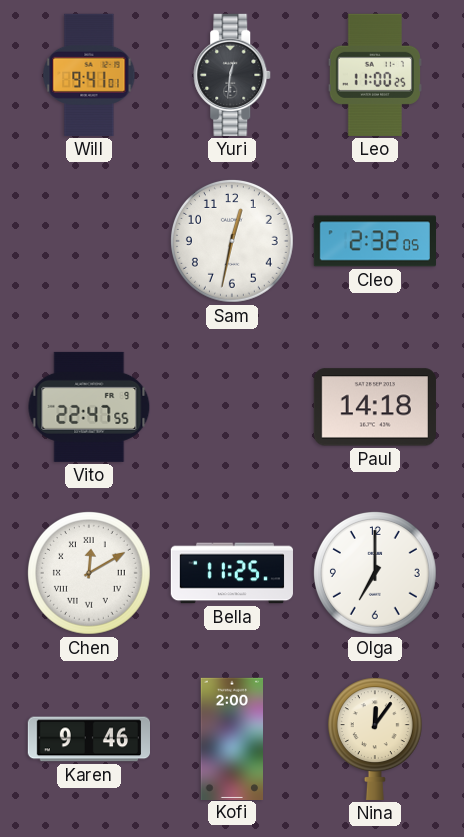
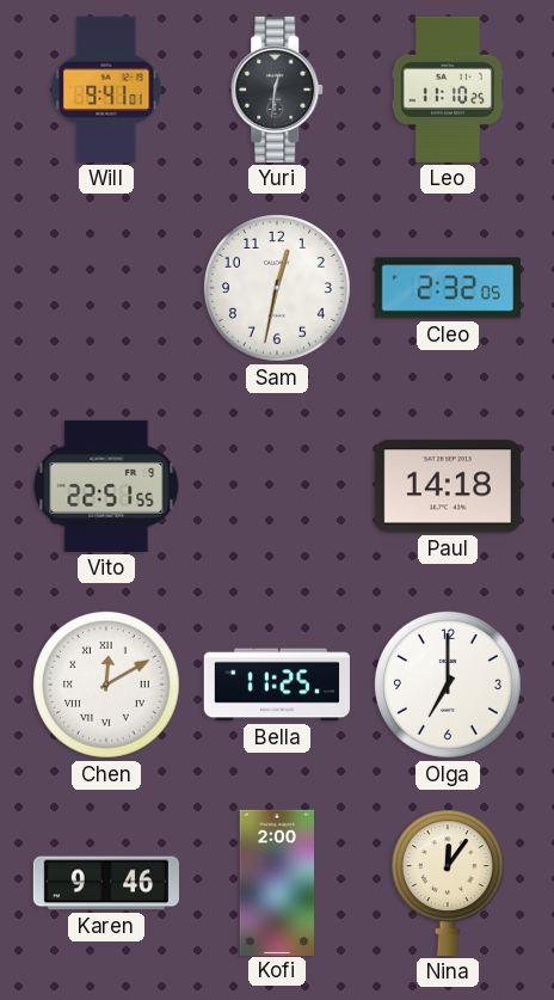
Leo: 11:00 -> 11:10
Vito: 22:47 -> 22:51
